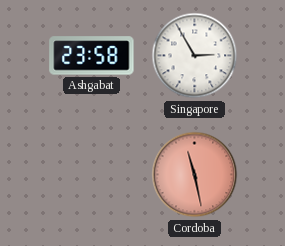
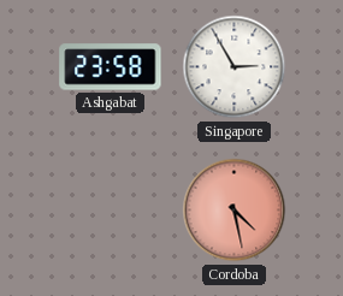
Cordoba: 11:28 -> 4:28
